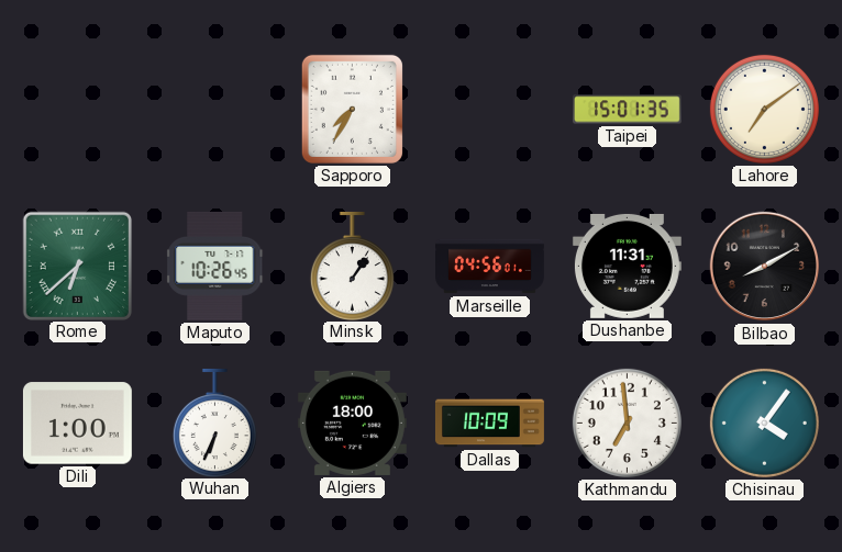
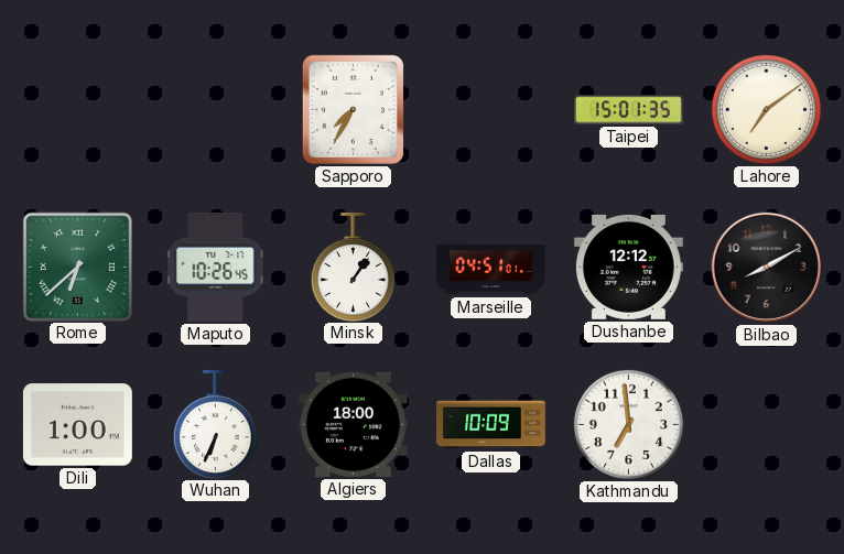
Marseille: 04:56 -> 04:51
Dushanbe: 11:31 -> 12:12
Chisinau: 4:06 -> none
